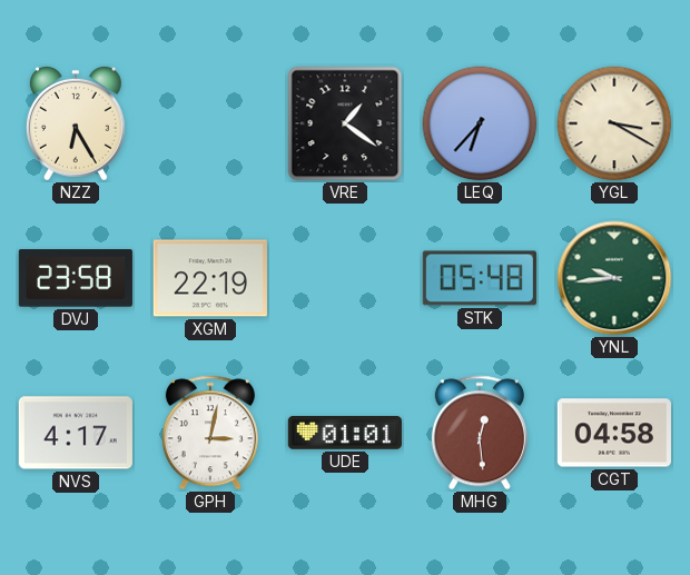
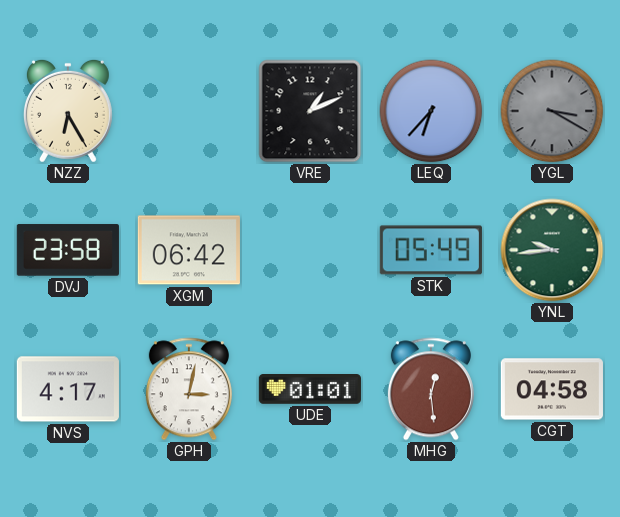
VRE: 1:21 -> 1:11
YGL dial: cream -> grey
XGM: 22:19 -> 06:42
STK: 05:48 -> 05:49
